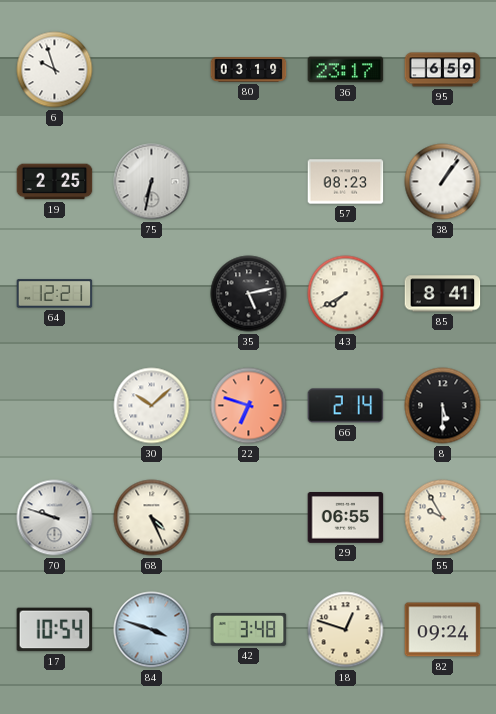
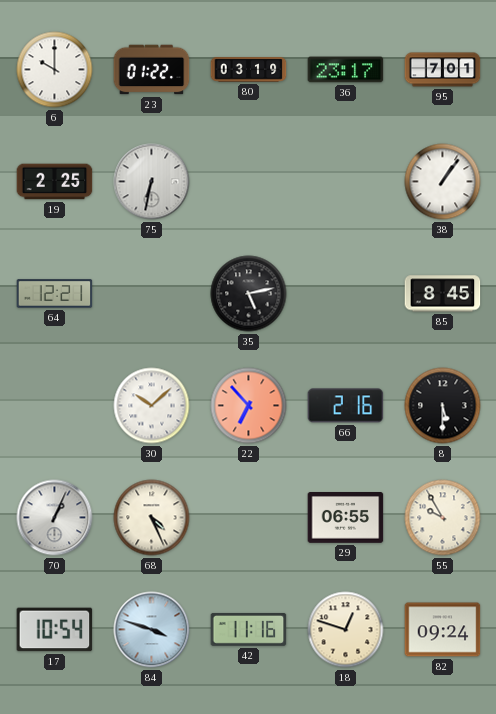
6: 9:57 -> 10:00
23: none -> 01:22
95: 6:59 -> 7:01
57: 08:23 -> none
43: 7:40 -> none
85: 8:41 -> 8:45
22: 6:48 -> 6:53
66: 2:14 -> 2:16
70: 9:48 -> 1:04
42: 3:48 -> 11:16
